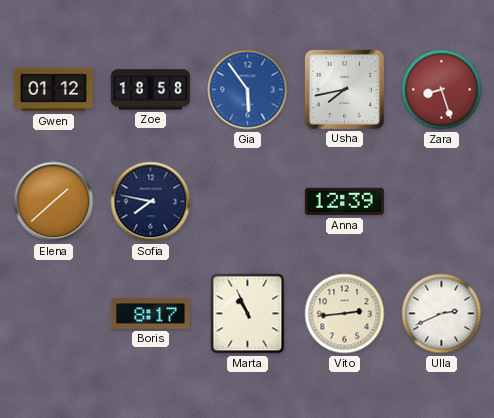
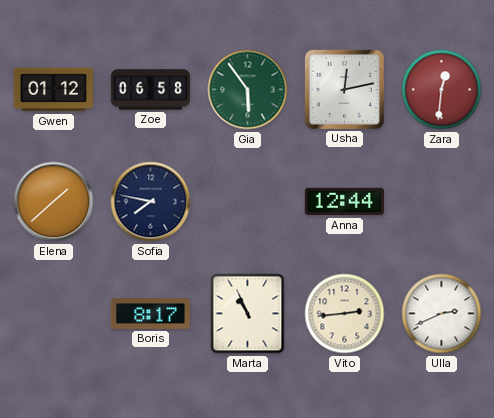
Zoe: 18:58 -> 06:58
Gia dial: blue -> green
Usha: 7:43 -> 12:13
Zara: 8:27 -> 12:31
Anna: 12:39 -> 12:44
